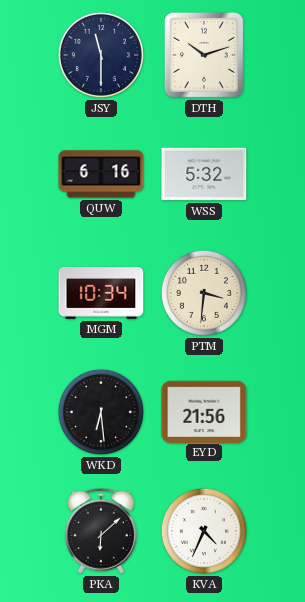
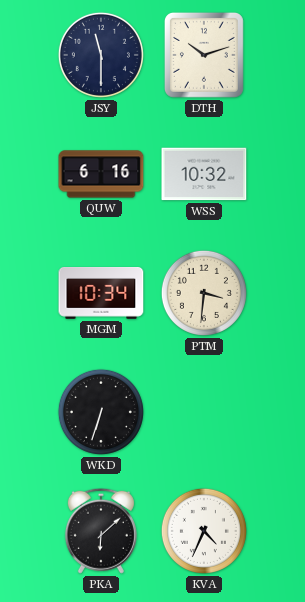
WSS: 5:32 -> 10:32
WKD: 6:29 -> 6:33
EYD: 21:56 -> none
